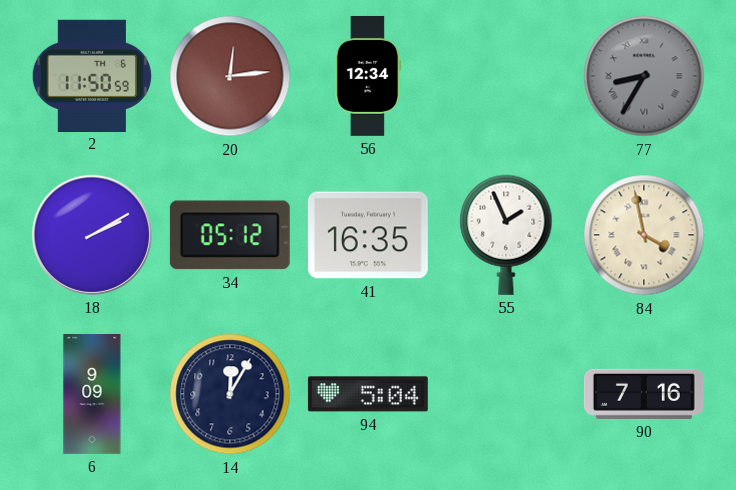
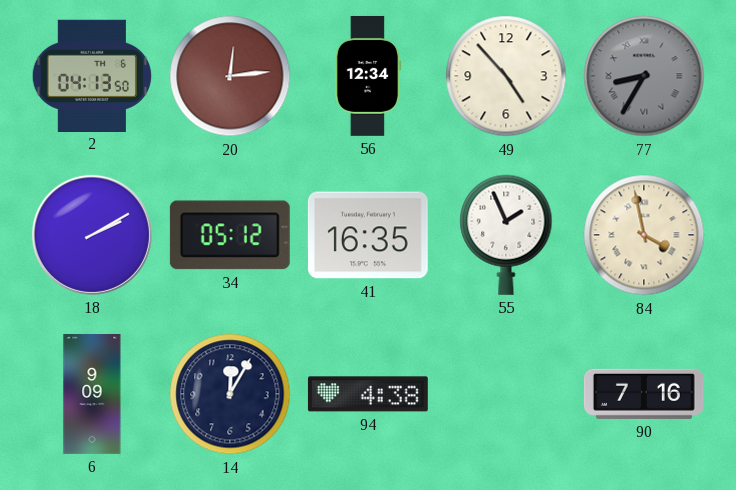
2: 11:50 -> 04:13
49: none -> 4:53
94: 5:04 -> 4:38
